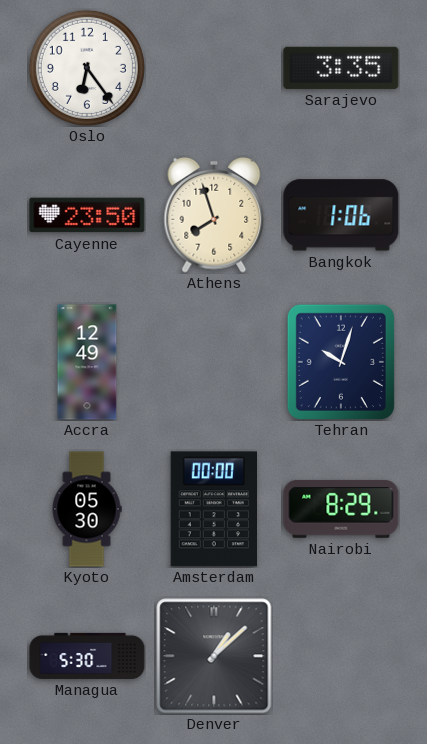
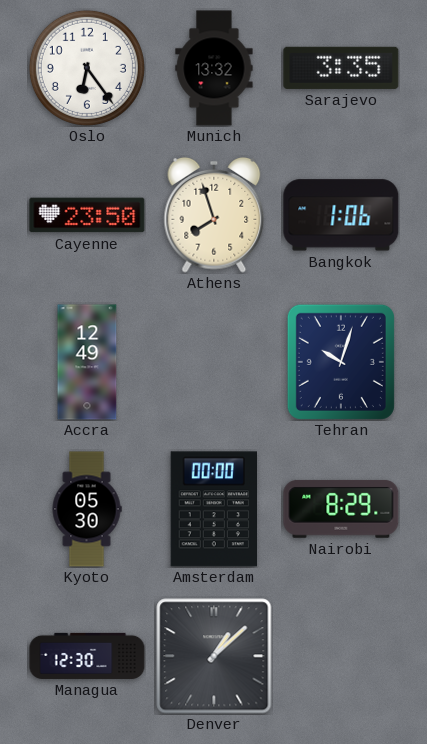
Munich: none -> 13:32
Managua: 5:30 -> 12:30
